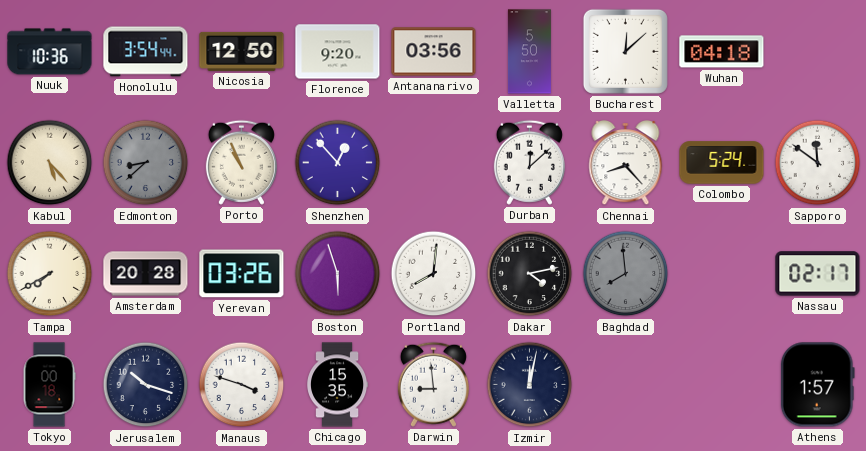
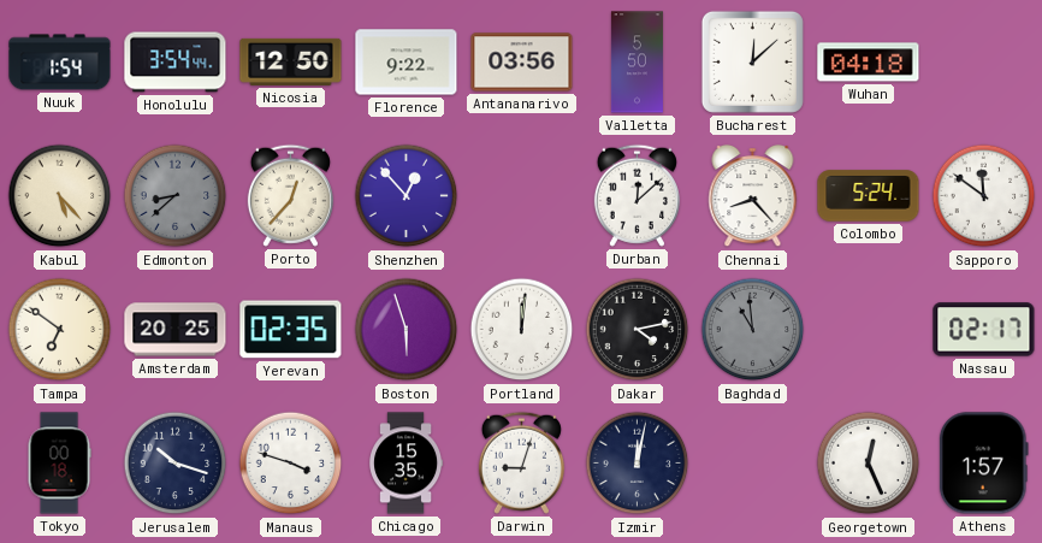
Nuuk: 10:36 -> 1:54
Florence: 9:20 -> 9:22
Porto: 10:56 -> 12:37
Tampa: 7:40 -> 6:51
Amsterdam: 20:28 -> 20:25
Yerevan: 03:26 -> 02:35
Portland: 8:01 -> 12:01
Baghdad: 7:59 -> 10:59
Darwin: 8:59 -> 9:03
Georgetown: none -> 12:26
